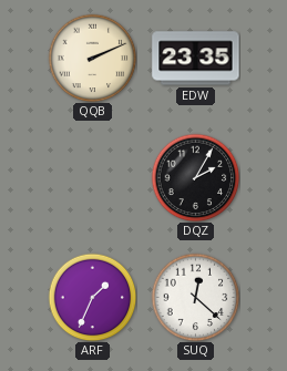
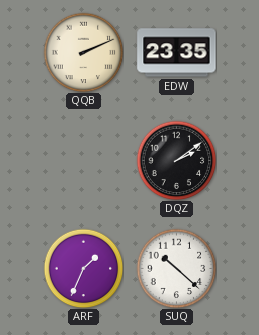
DQZ: 2:05 -> 2:09
SUQ: 12:22 -> 10:22
